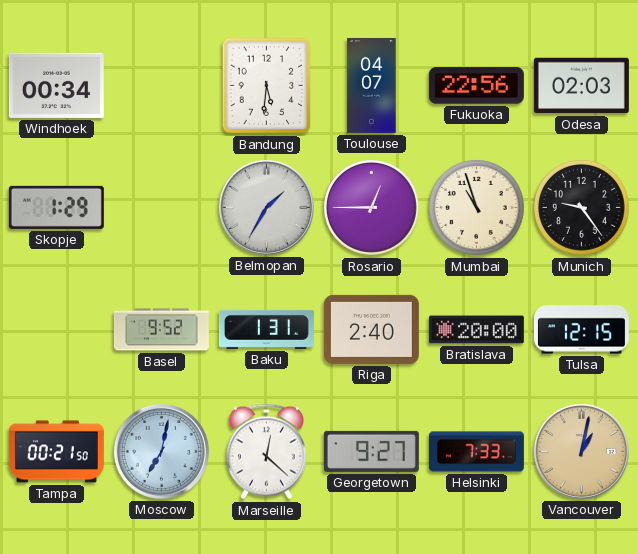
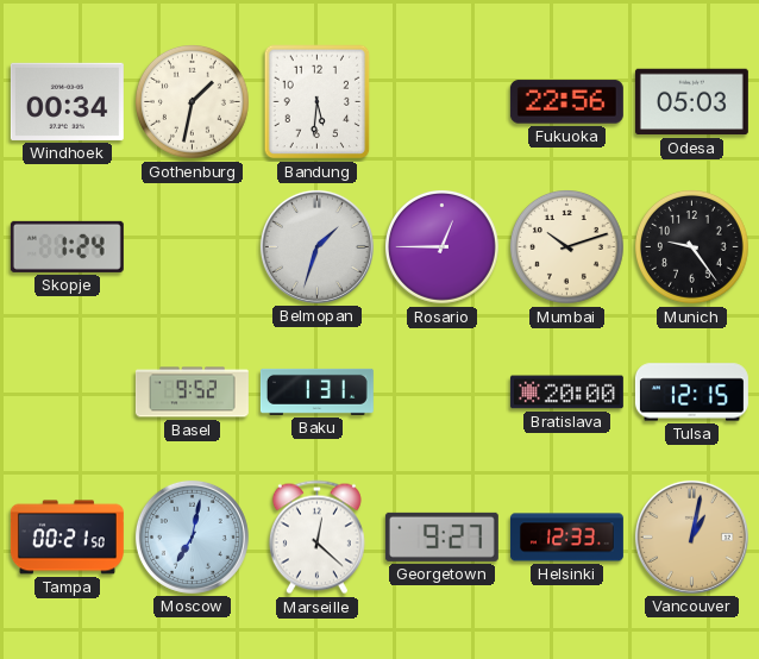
Gothenburg: none -> 1:32
Toulouse: 04:07 -> none
Odesa: 02:03 -> 05:03
Skopje: 1:29 -> 1:24
Belmopan: 1:35 -> 1:33
Mumbai: 10:57 -> 10:12
Riga: 2:40 -> none
Helsinki: 7:33 -> 12:33
